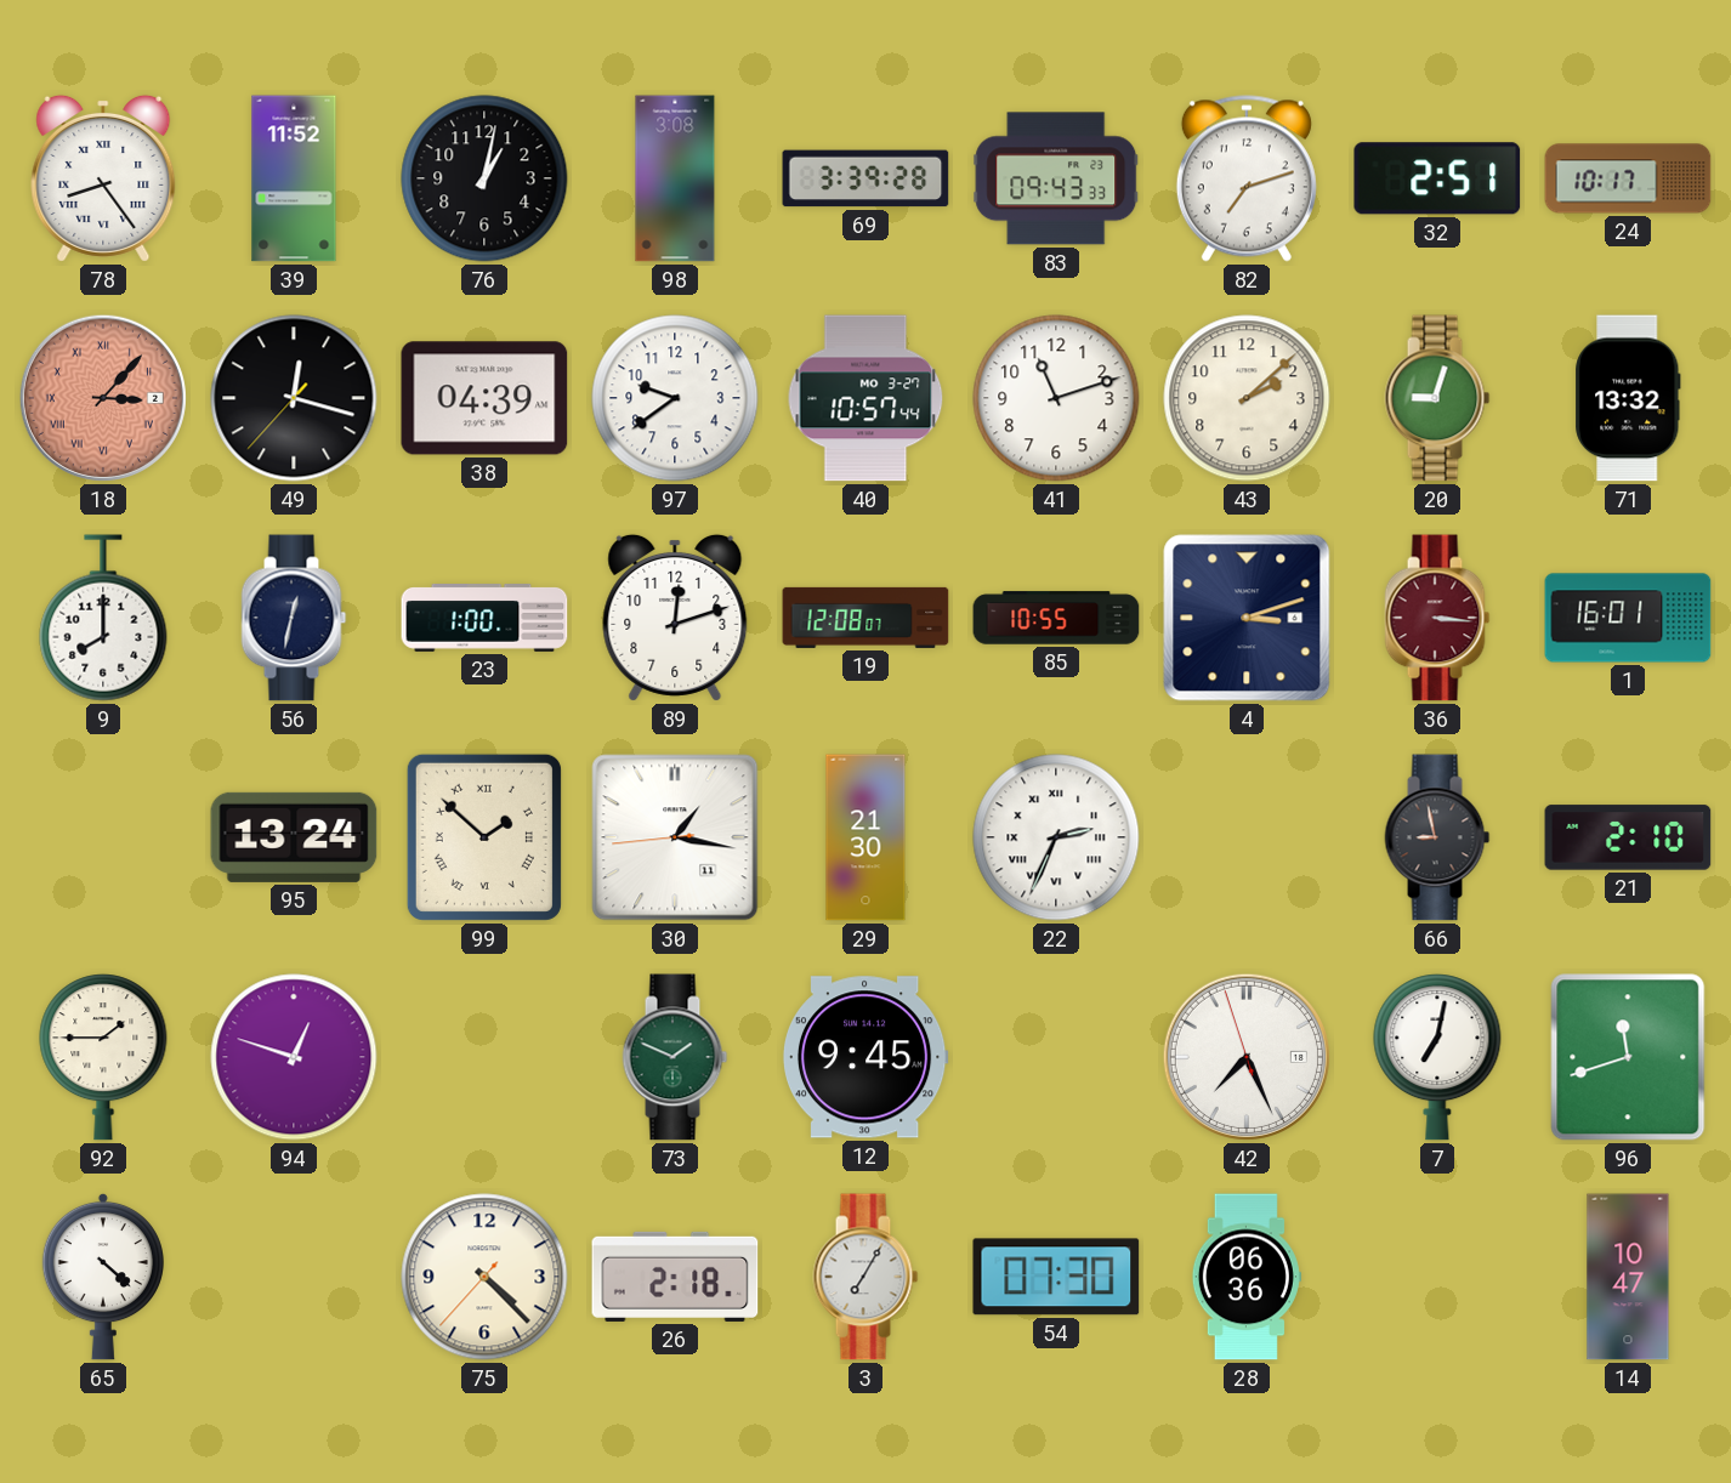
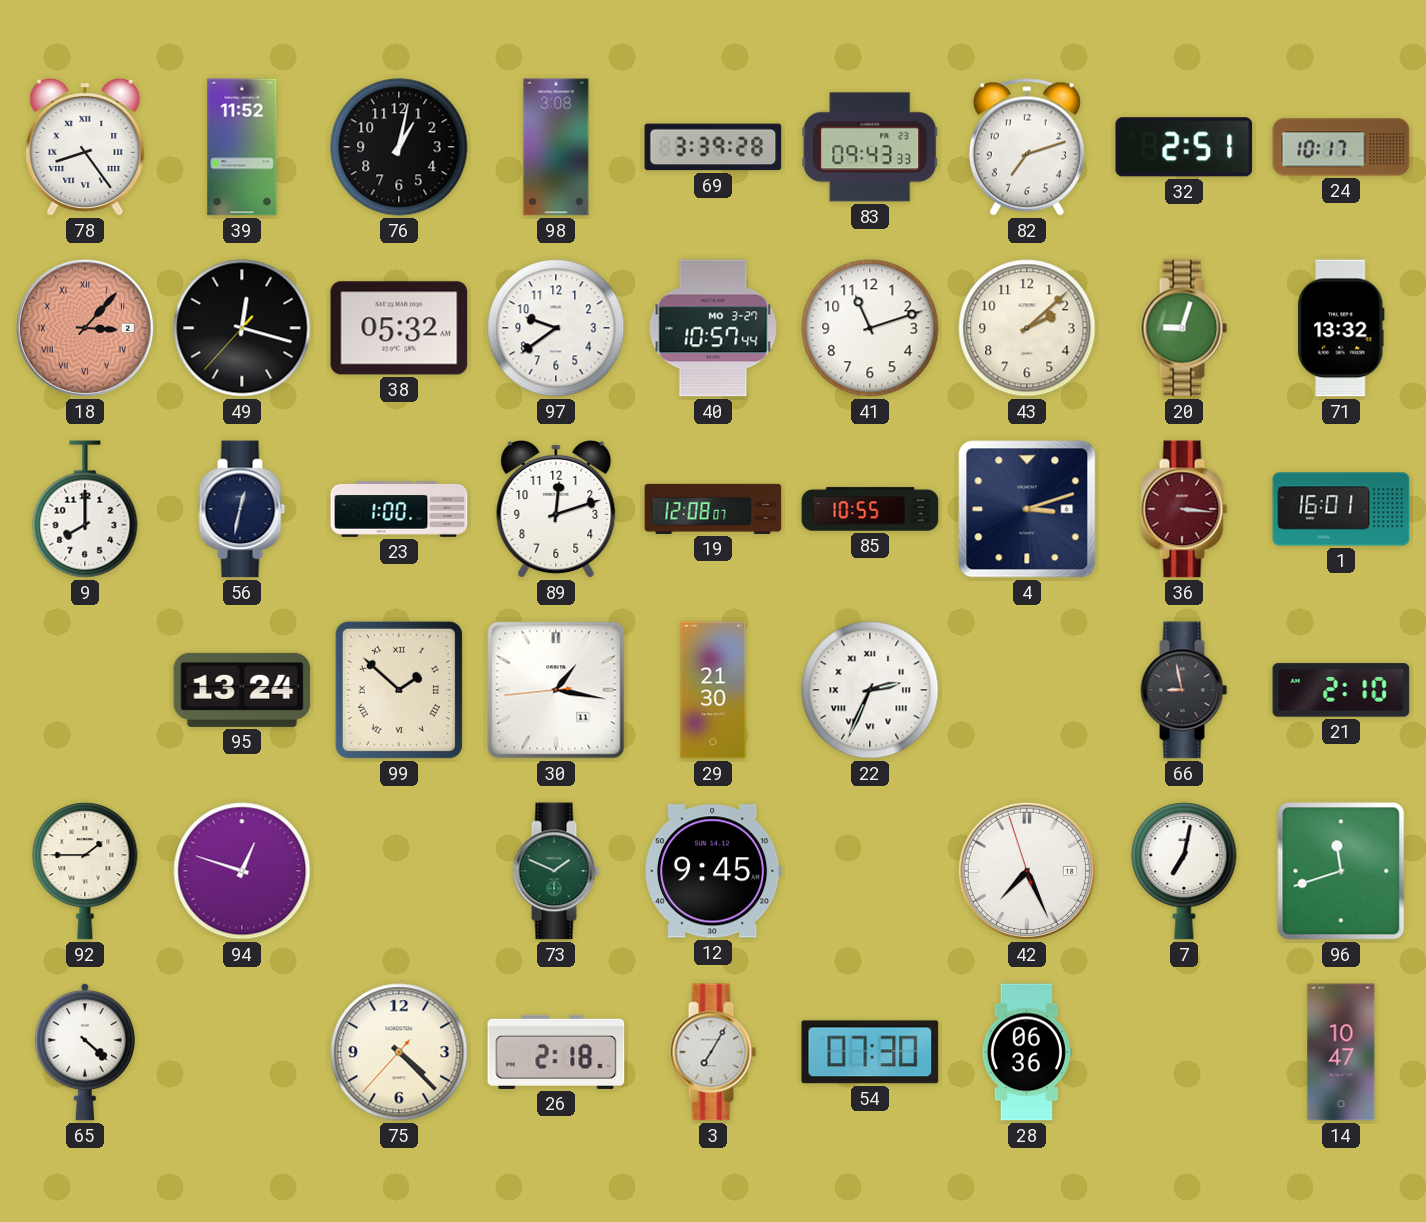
38: 04:39 -> 05:32
